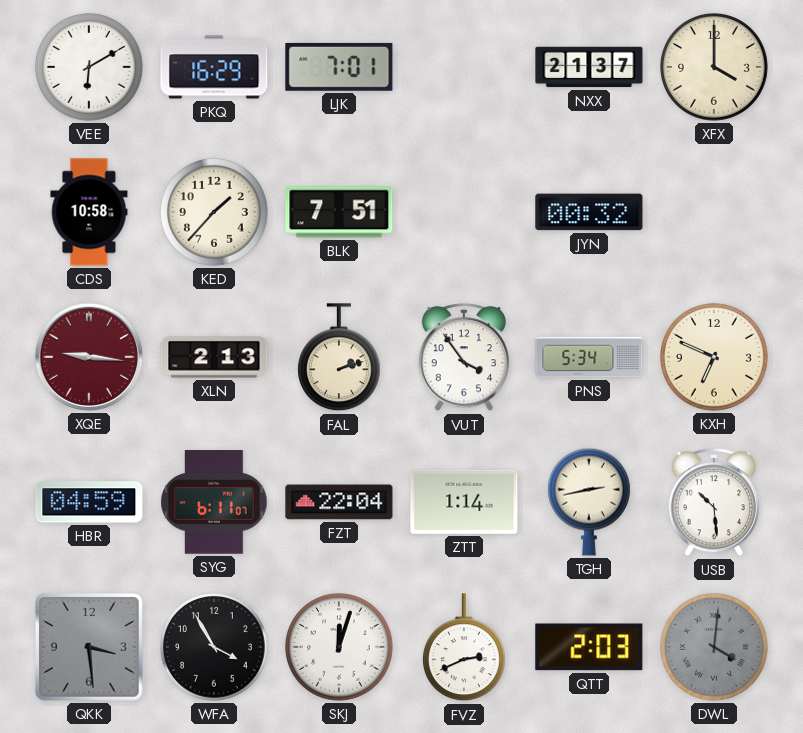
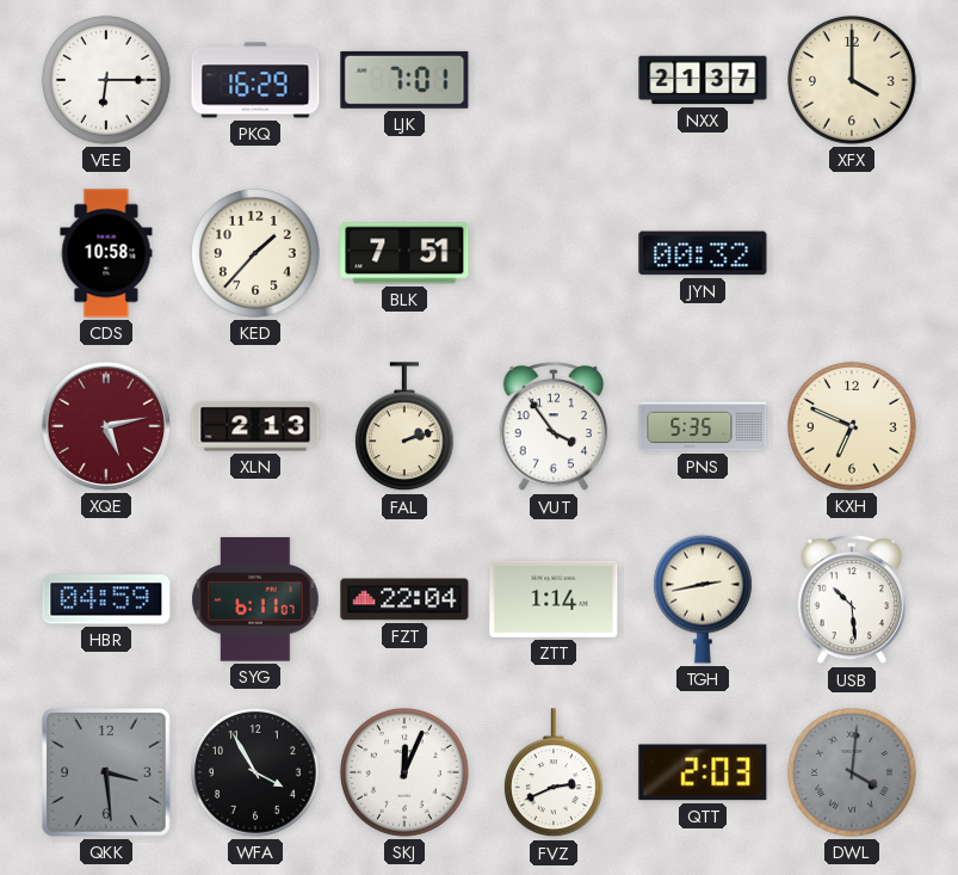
VEE: 6:10 -> 6:15
XQE: 9:16 -> 5:13
PNS: 5:34 -> 5:35
SKJ: 12:03 -> 12:04
